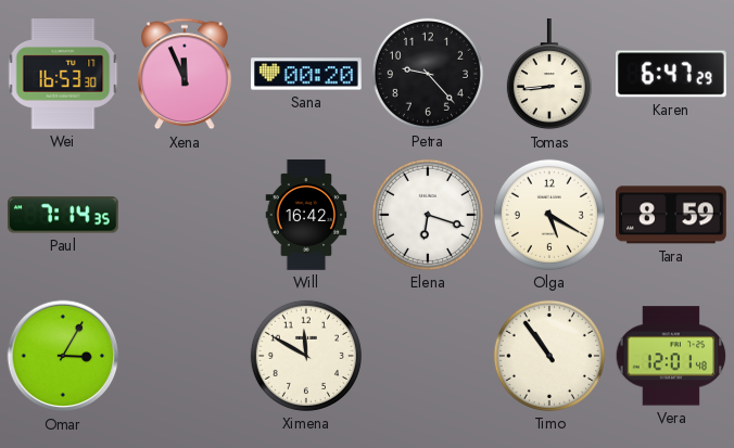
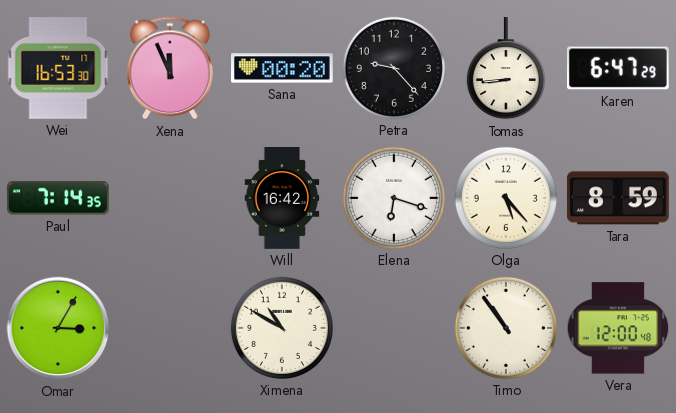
Olga: 5:20 -> 5:23
Ximena: 11:50 -> 10:50
Vera: 12:01 -> 12:00
